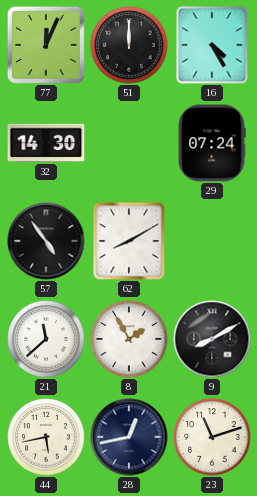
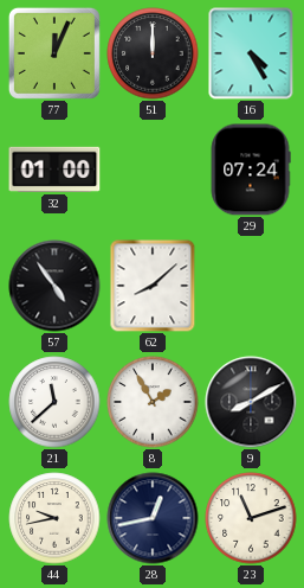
32: 14:30 -> 01:00
62: 8:10 -> 8:08
44: 5:43 -> 9:43
